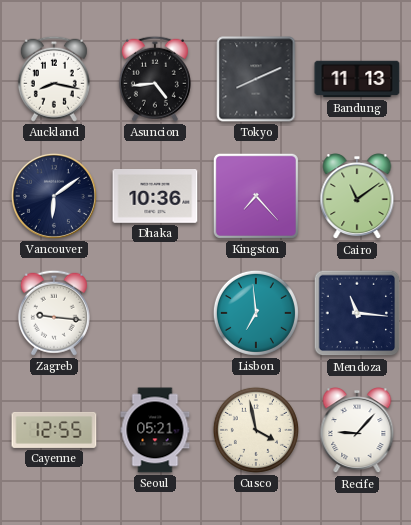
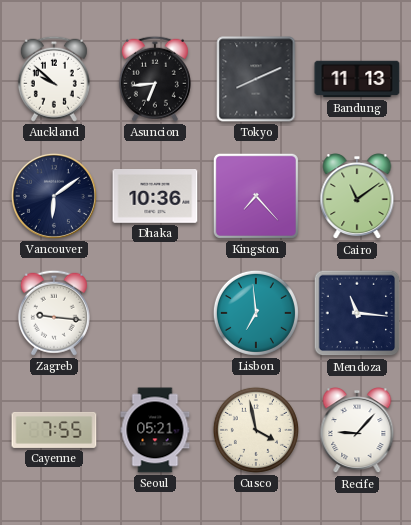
Auckland: 8:17 -> 9:52
Asuncion: 4:44 -> 6:44
Cayenne: 12:55 -> 7:55
